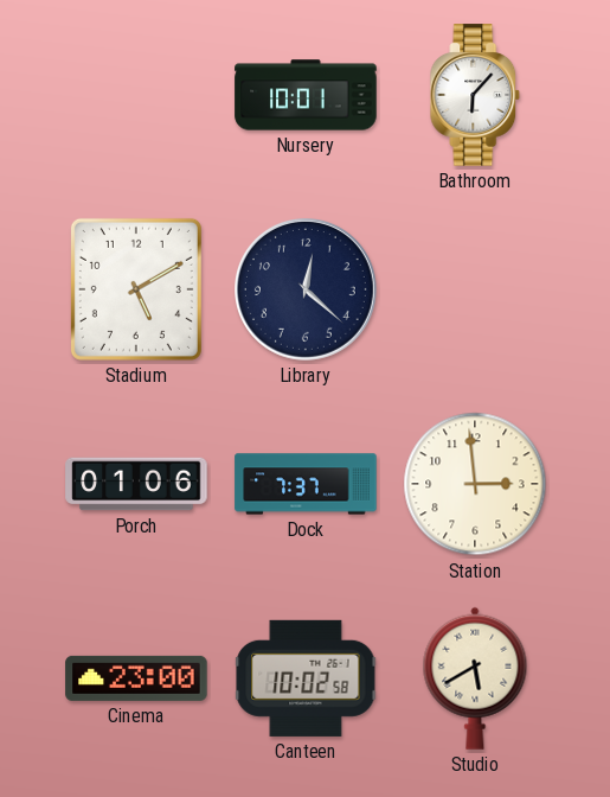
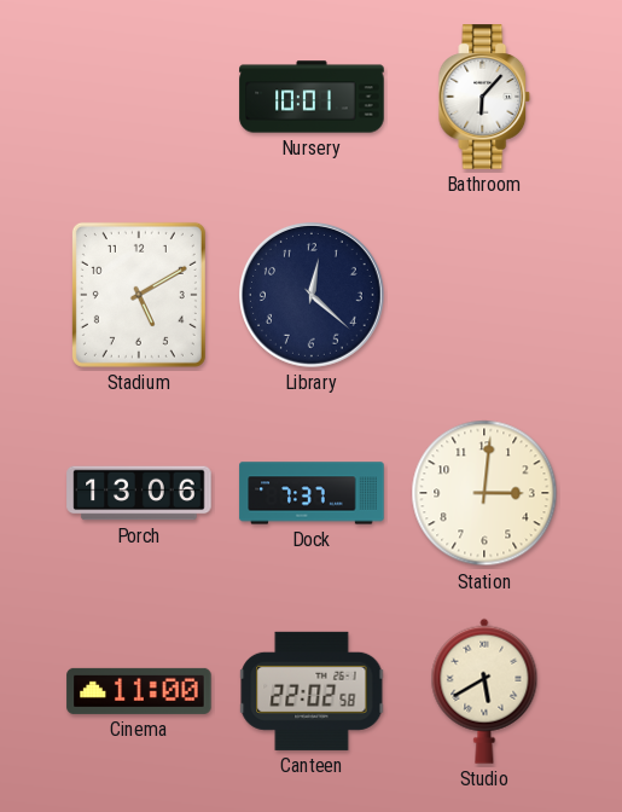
Porch: 01:06 -> 13:06
Station: 2:59 -> 3:01
Cinema: 23:00 -> 11:00
Canteen: 10:02 -> 22:02
